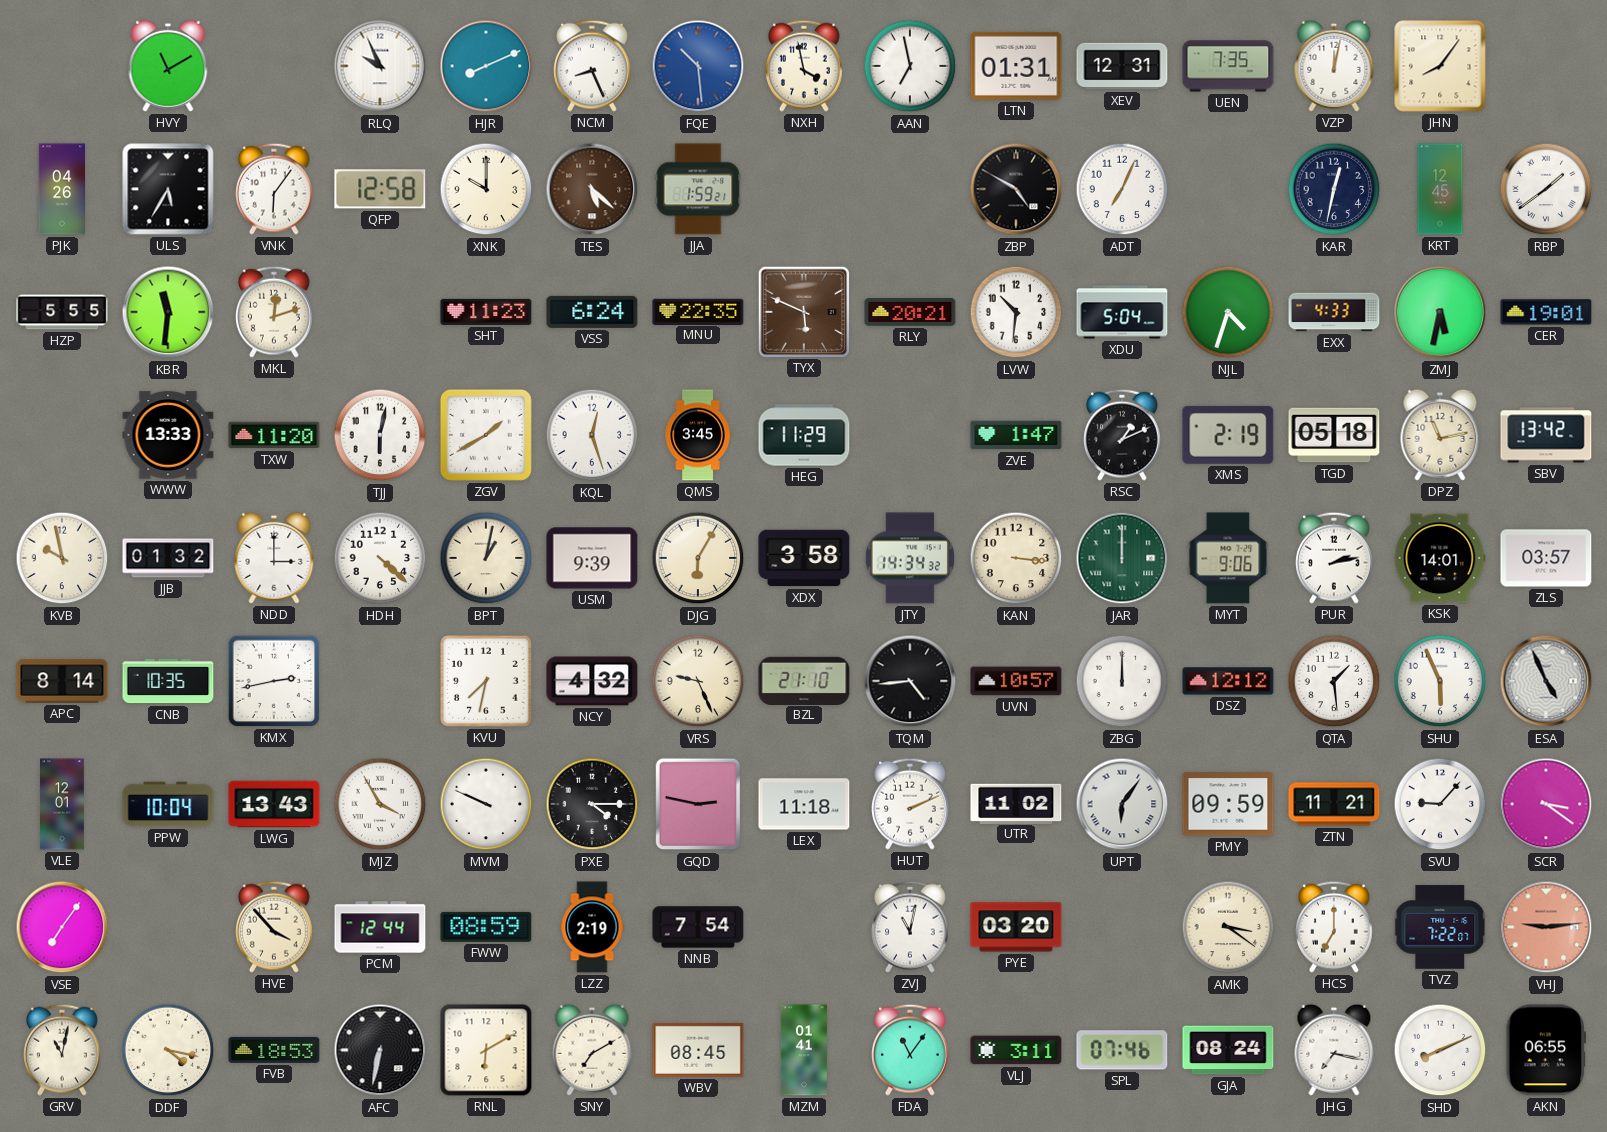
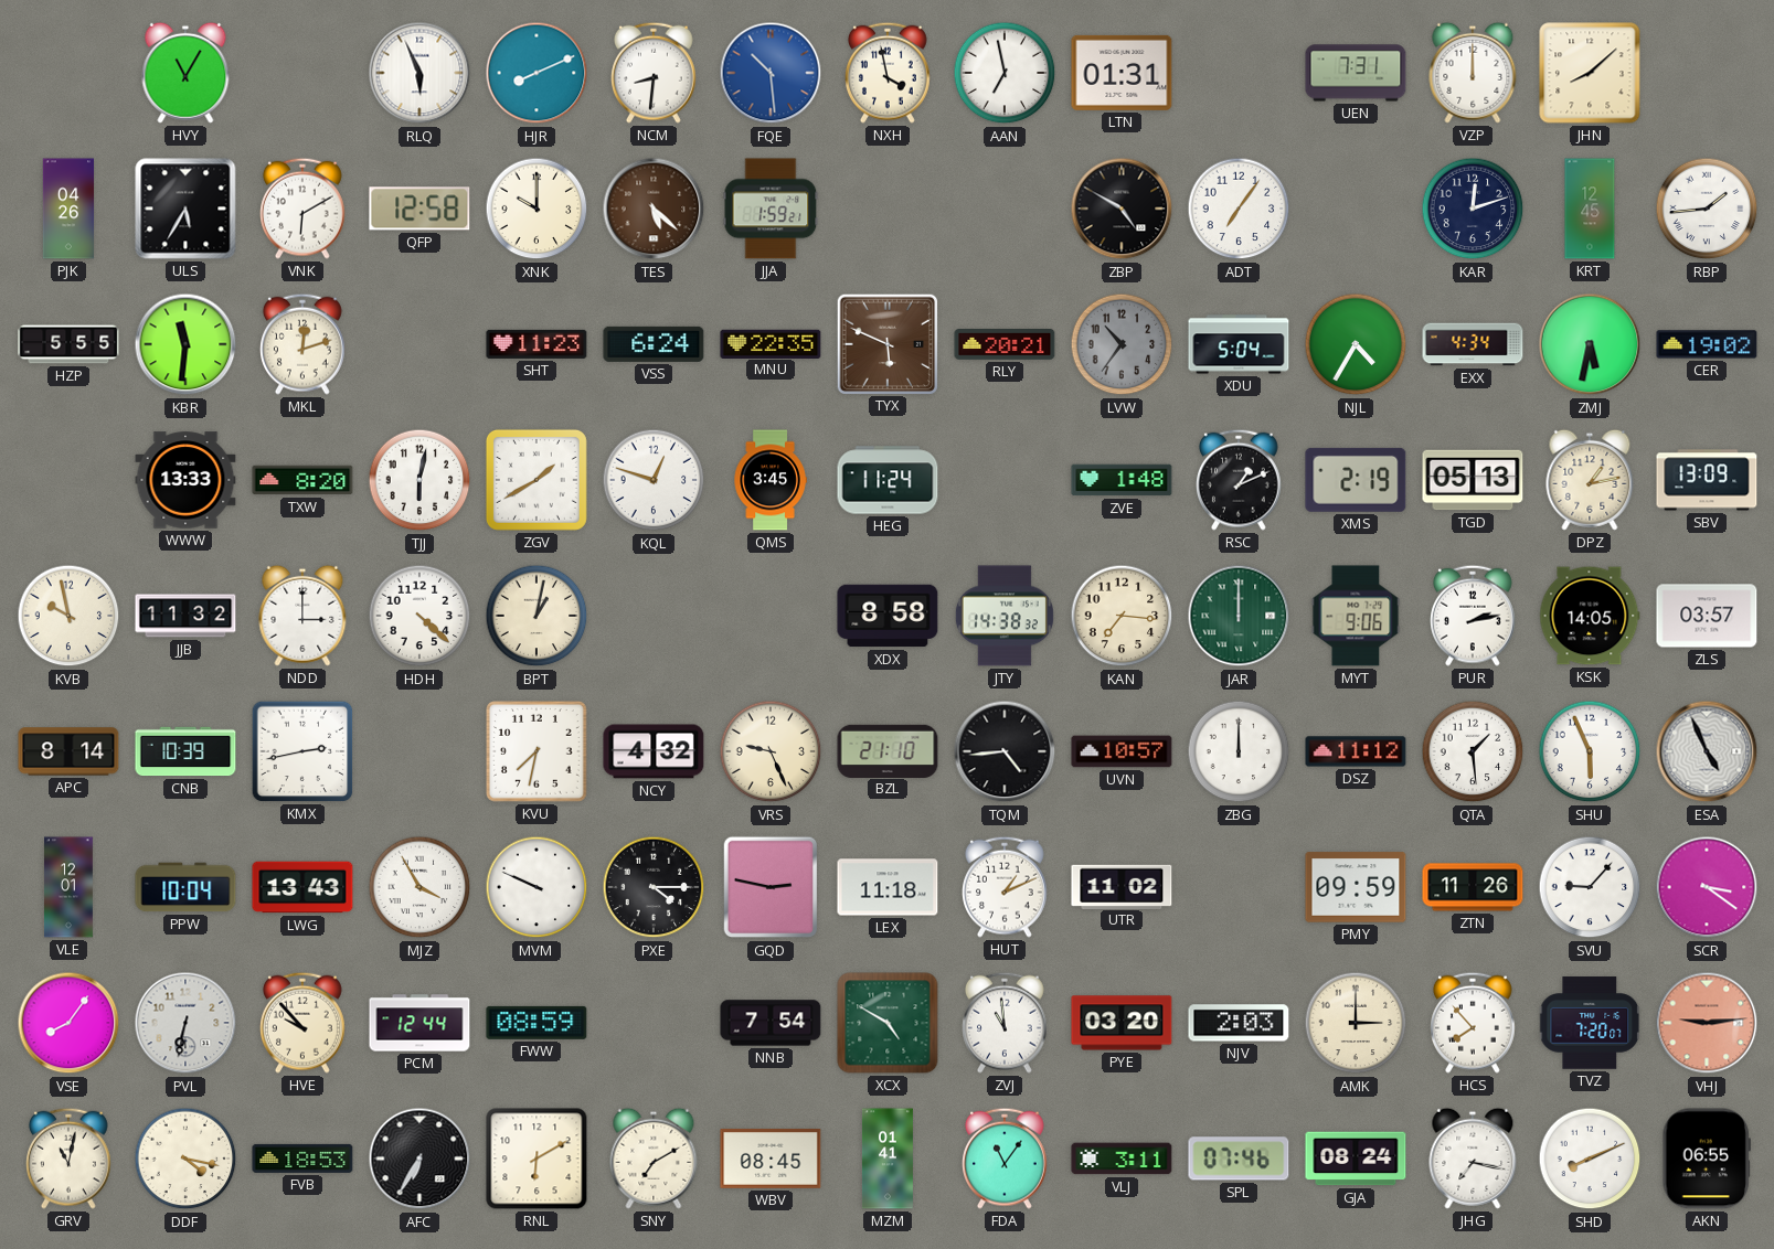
HVY: 11:10 -> 11:05
RLQ: 9:56 -> 5:56
NCM: 8:26 -> 8:31
XEV: 12:31 -> none
UEN: 7:35 -> 7:31
VZP: 12:02 -> 12:00
JHN: 8:06 -> 8:08
VNK: 6:06 -> 6:10
ADT: 7:04 -> 7:06
KAR: 12:32 -> 12:12
RBP: 1:39 -> 1:44
LVW: 10:31 -> 10:36
LVW dial: white -> grey
NJL: 4:33 -> 4:35
EXX: 4:33 -> 4:34
CER: 19:01 -> 19:02
TXW: 11:20 -> 8:20
KQL: 12:27 -> 12:48
HEG: 11:29 -> 11:24
ZVE: 1:47 -> 1:48
TGD: 05:18 -> 05:13
DPZ: 11:13 -> 1:13
SBV: 13:42 -> 13:09
JJB: 01:32 -> 11:32
USM: 9:39 -> none
DJG: 6:05 -> none
XDX: 3:58 -> 8:58
JTY: 14:34 -> 14:38
KAN: 3:16 -> 7:16
KSK: 14:01 -> 14:05
CNB: 10:35 -> 10:39
DSZ: 12:12 -> 11:12
HUT: 2:11 -> 1:11
UPT: 6:06 -> none
ZTN: 11:21 -> 11:26
VSE: 7:06 -> 8:06
PVL: none -> 6:32
HVE: 3:53 -> 9:53
LZZ: 2:19 -> none
XCX: none -> 4:50
ZVJ: 11:02 -> 10:59
NJV: none -> 2:03
AMK: 3:21 -> 3:00
HCS: 7:00 -> 7:53
TVZ: 7:22 -> 7:20
AFC: 6:32 -> 6:35
